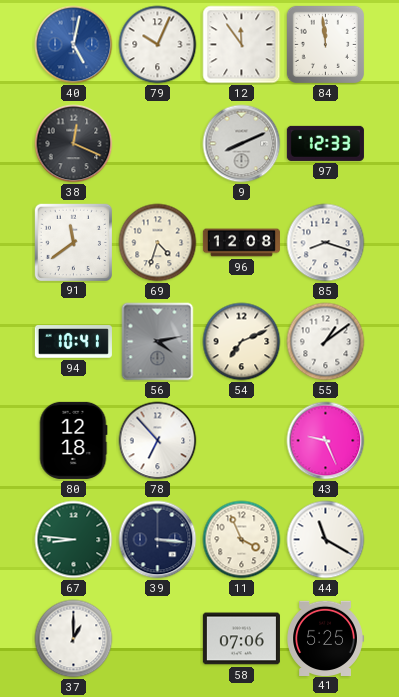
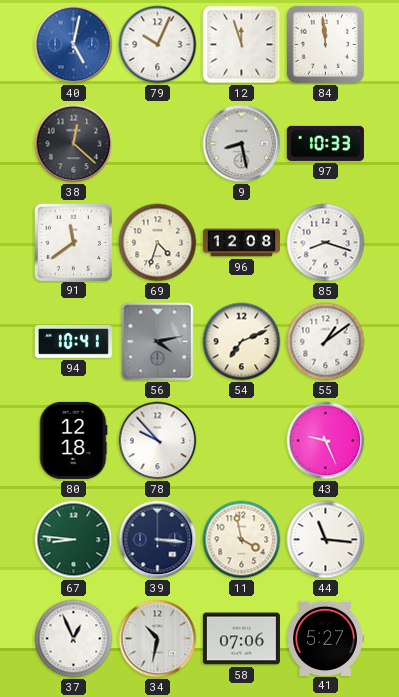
12: 11:54 -> 11:57
38: 12:19 -> 12:22
9: 8:11 -> 8:28
97: 12:33 -> 10:33
78: 6:53 -> 9:53
11: 3:56 -> 3:58
44: 11:20 -> 11:16
37: 1:00 -> 12:56
34: none -> 10:32
41: 5:25 -> 5:27
